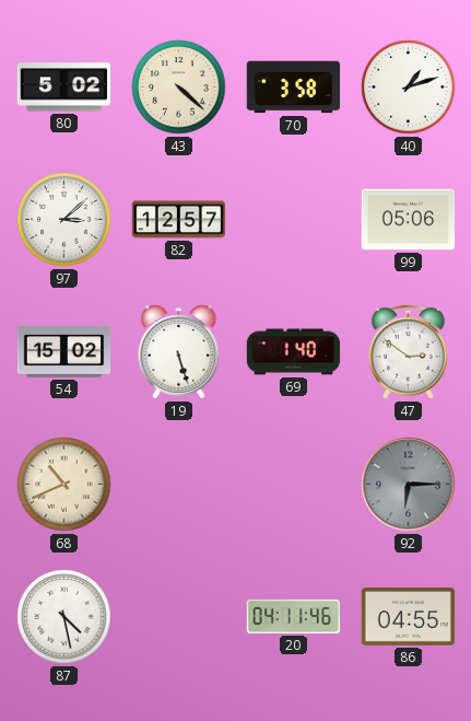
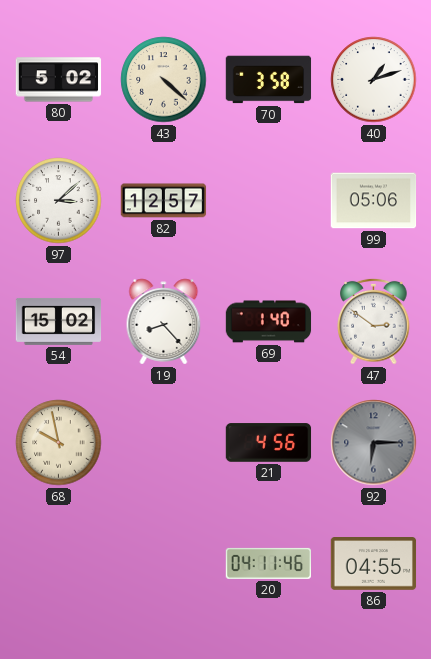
19: 5:27 -> 8:23
68: 10:41 -> 9:58
21: none -> 4:56
87: 4:28 -> none
